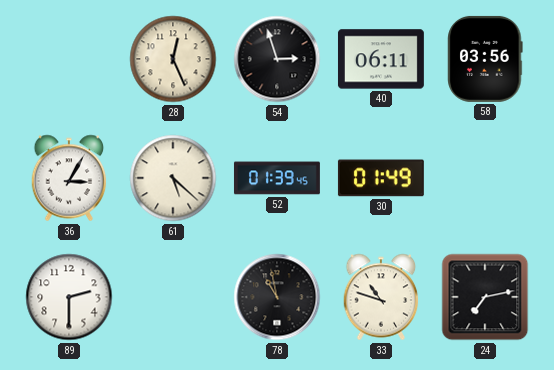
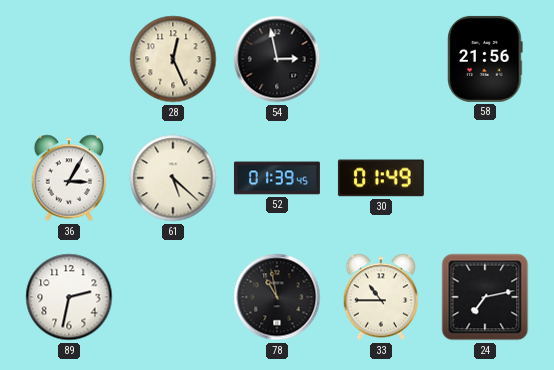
54: 2:57 -> 2:58
40: 06:11 -> none
58: 03:56 -> 21:56
89: 2:30 -> 2:32
33: 10:48 -> 10:45
